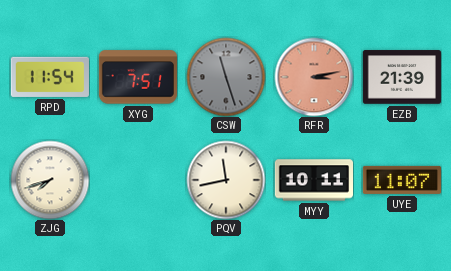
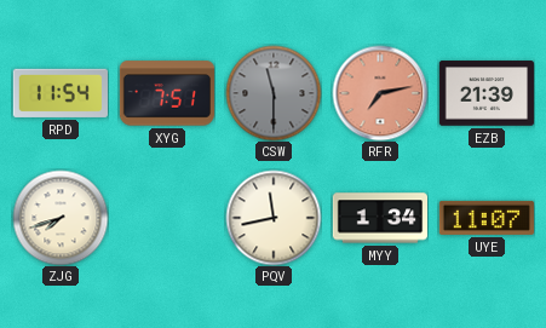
CSW: 11:27 -> 11:30
RFR: 3:13 -> 7:13
MYY: 10:11 -> 1:34
